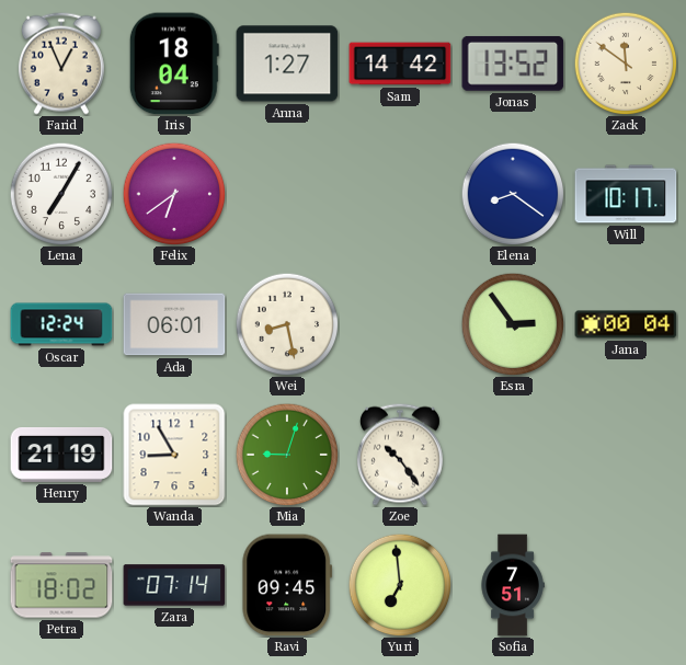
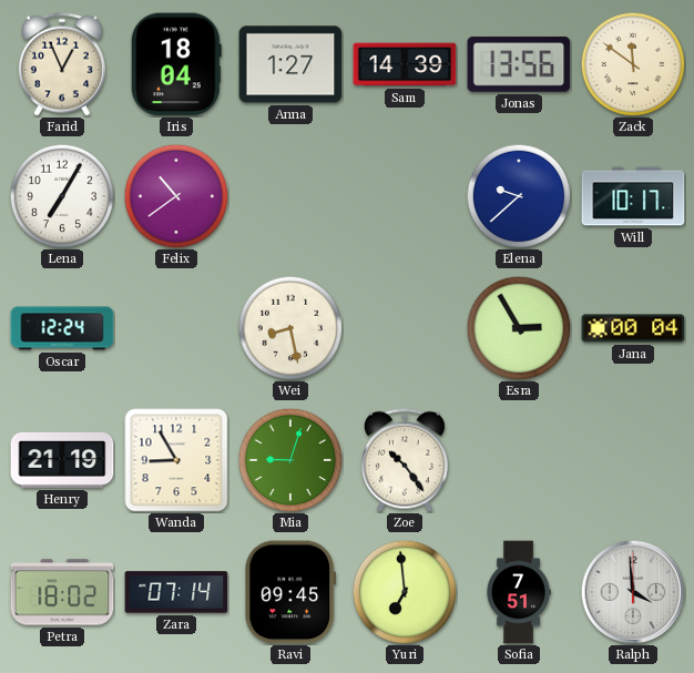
Sam: 14:42 -> 14:39
Jonas: 13:52 -> 13:56
Felix: 6:39 -> 10:39
Elena: 8:21 -> 9:38
Ada: 06:01 -> none
Esra: 2:54 -> 2:55
Ralph: none -> 3:59
